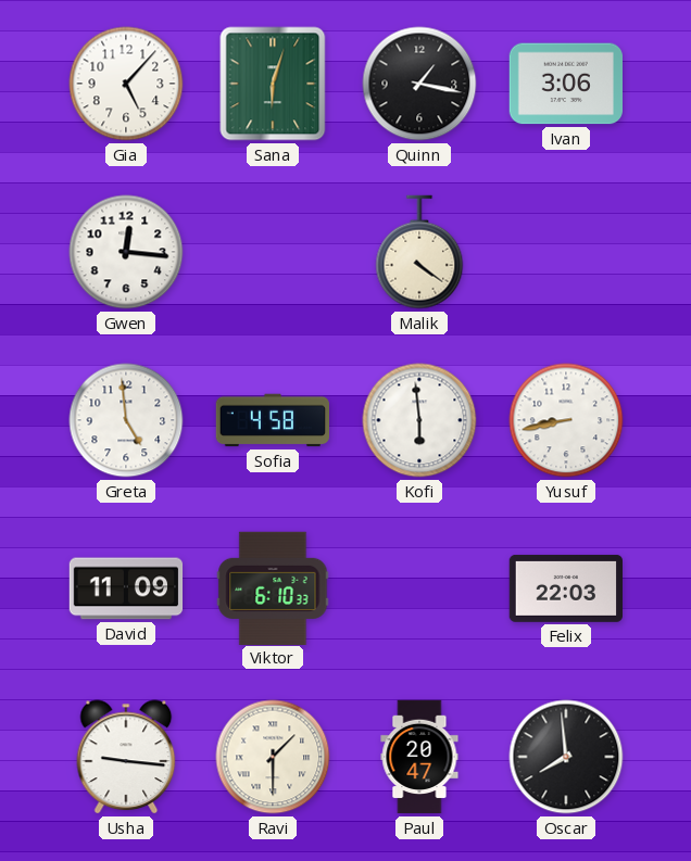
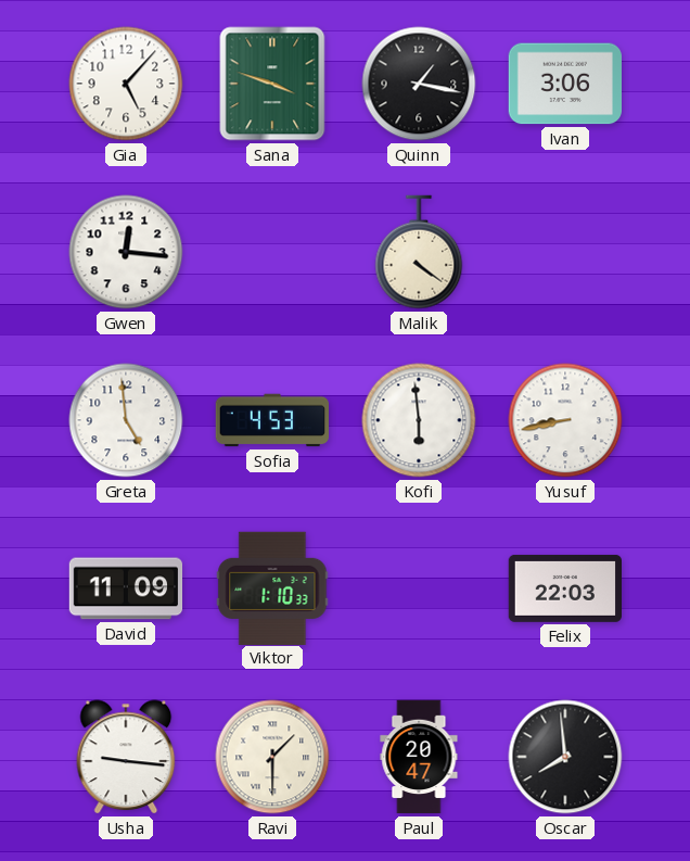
Sana: 6:03 -> 3:48
Sofia: 4:58 -> 4:53
Viktor: 6:10 -> 1:10
